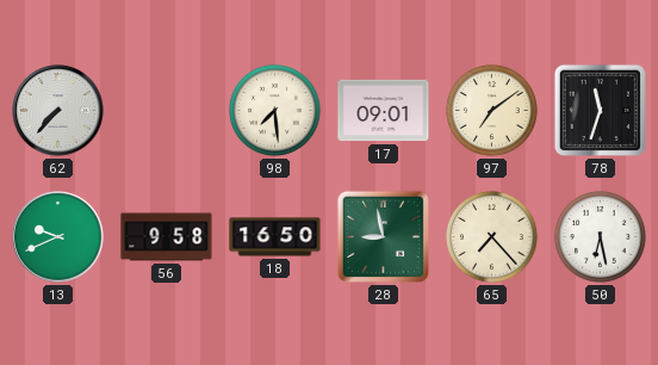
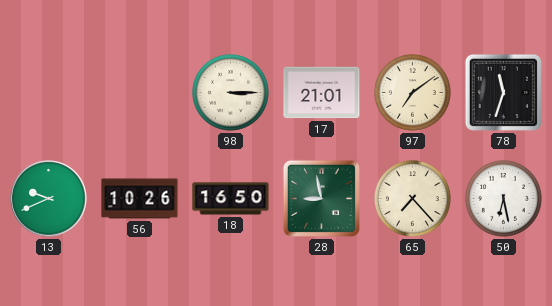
62: 7:37 -> none
98: 7:29 -> 3:15
17: 09:01 -> 21:01
56: 9:58 -> 10:26
